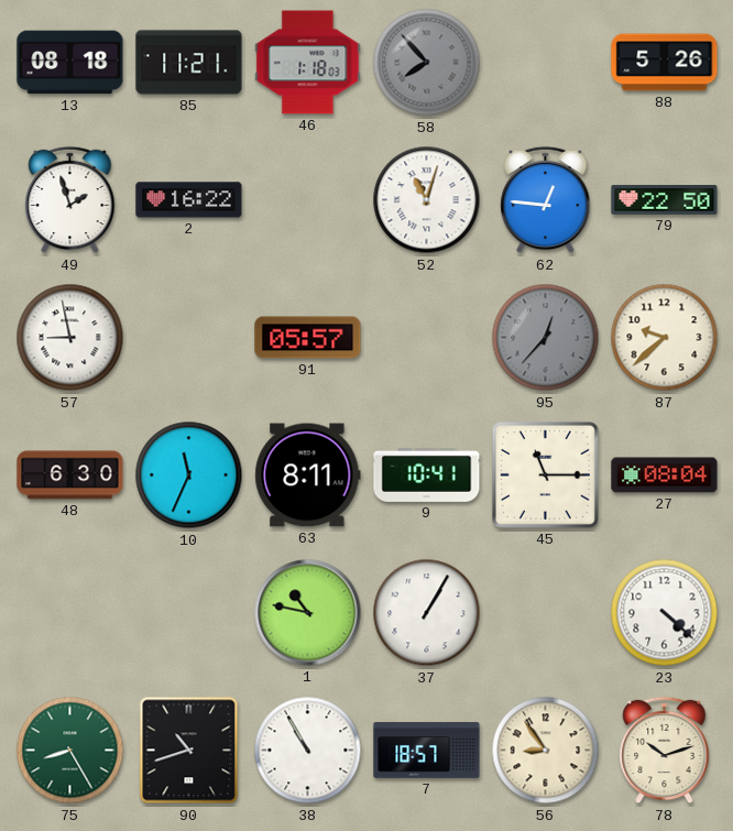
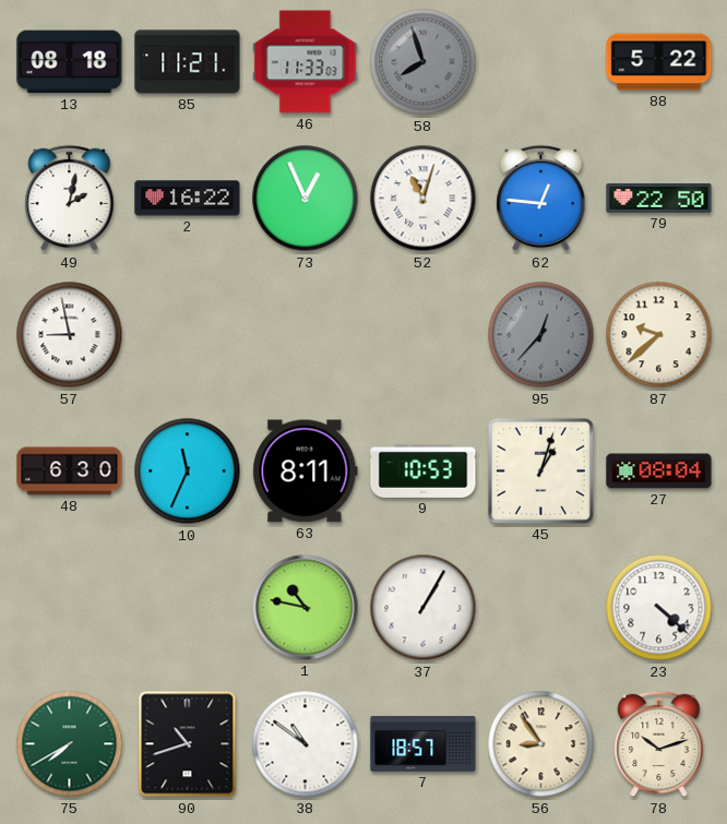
46: 1:18 -> 11:33
58: 7:53 -> 7:57
88: 5:26 -> 5:22
49: 1:57 -> 2:02
73: none -> 12:56
91: 05:57 -> none
9: 10:41 -> 10:53
45: 11:15 -> 1:03
75: 8:25 -> 7:40
38: 10:55 -> 10:51
